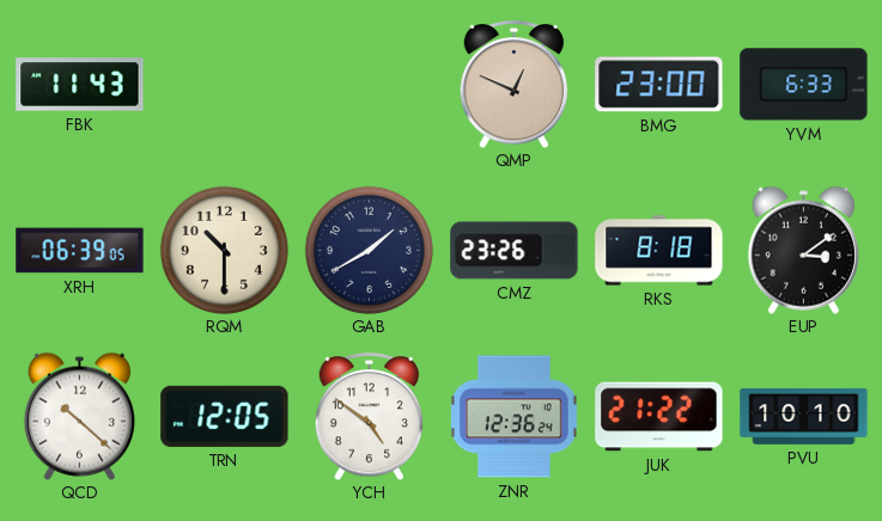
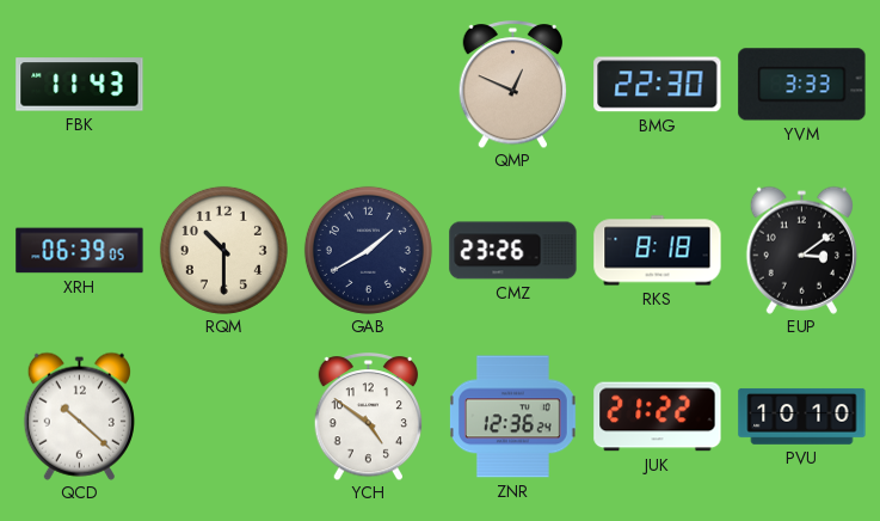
BMG: 23:00 -> 22:30
YVM: 6:33 -> 3:33
TRN: 12:05 -> none
